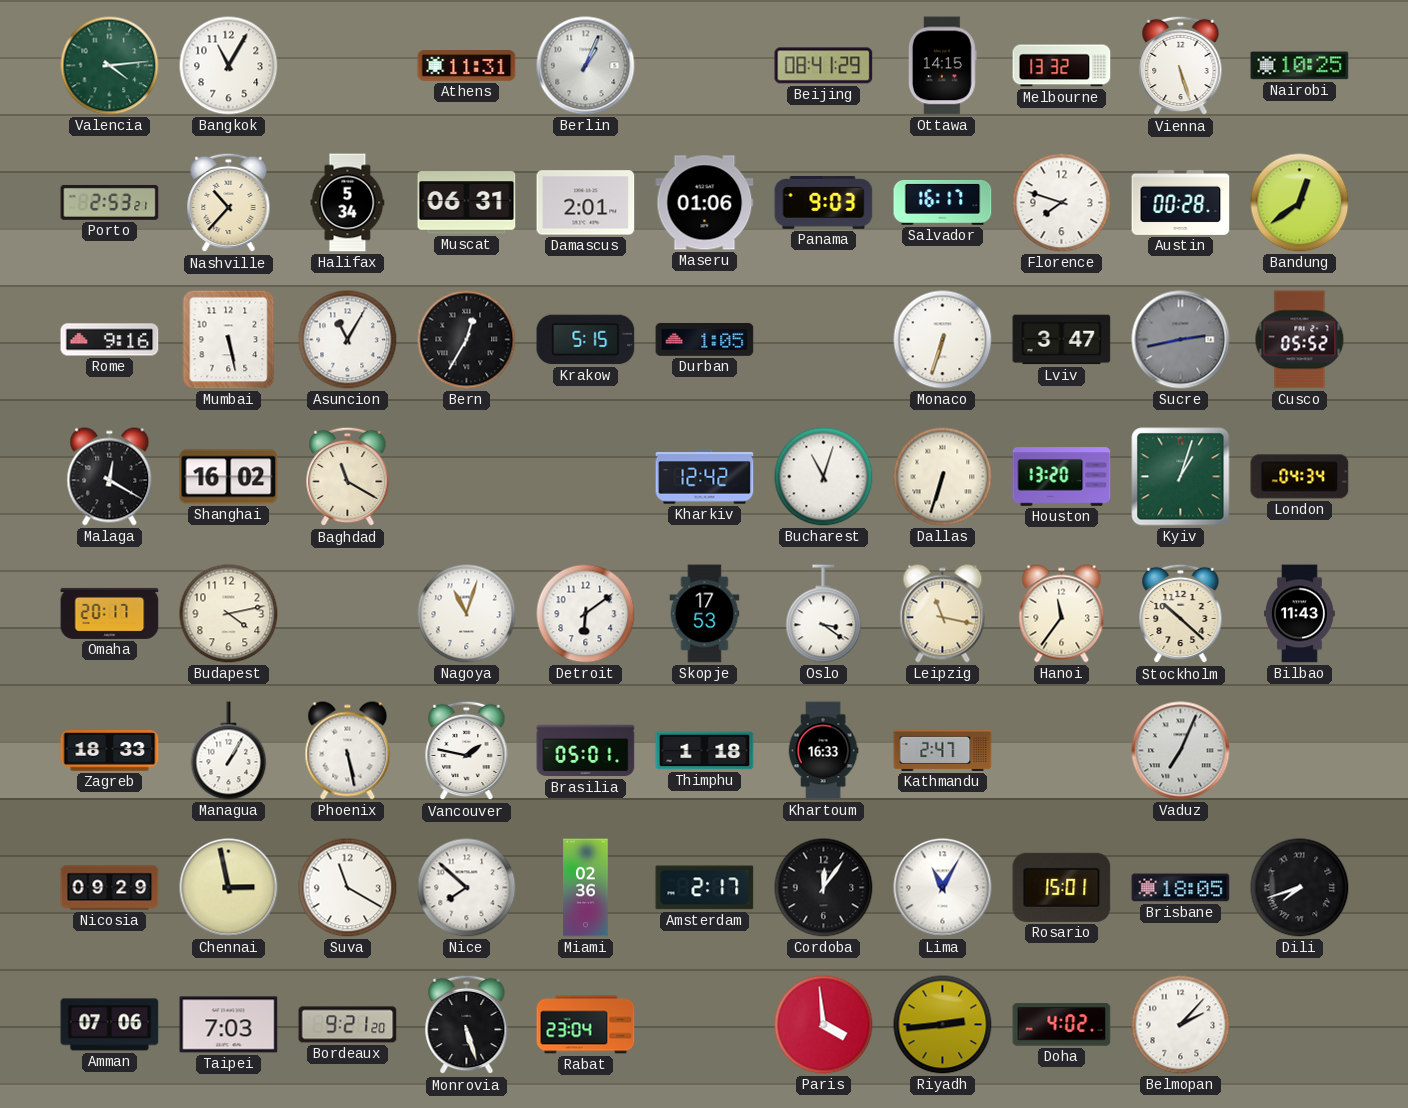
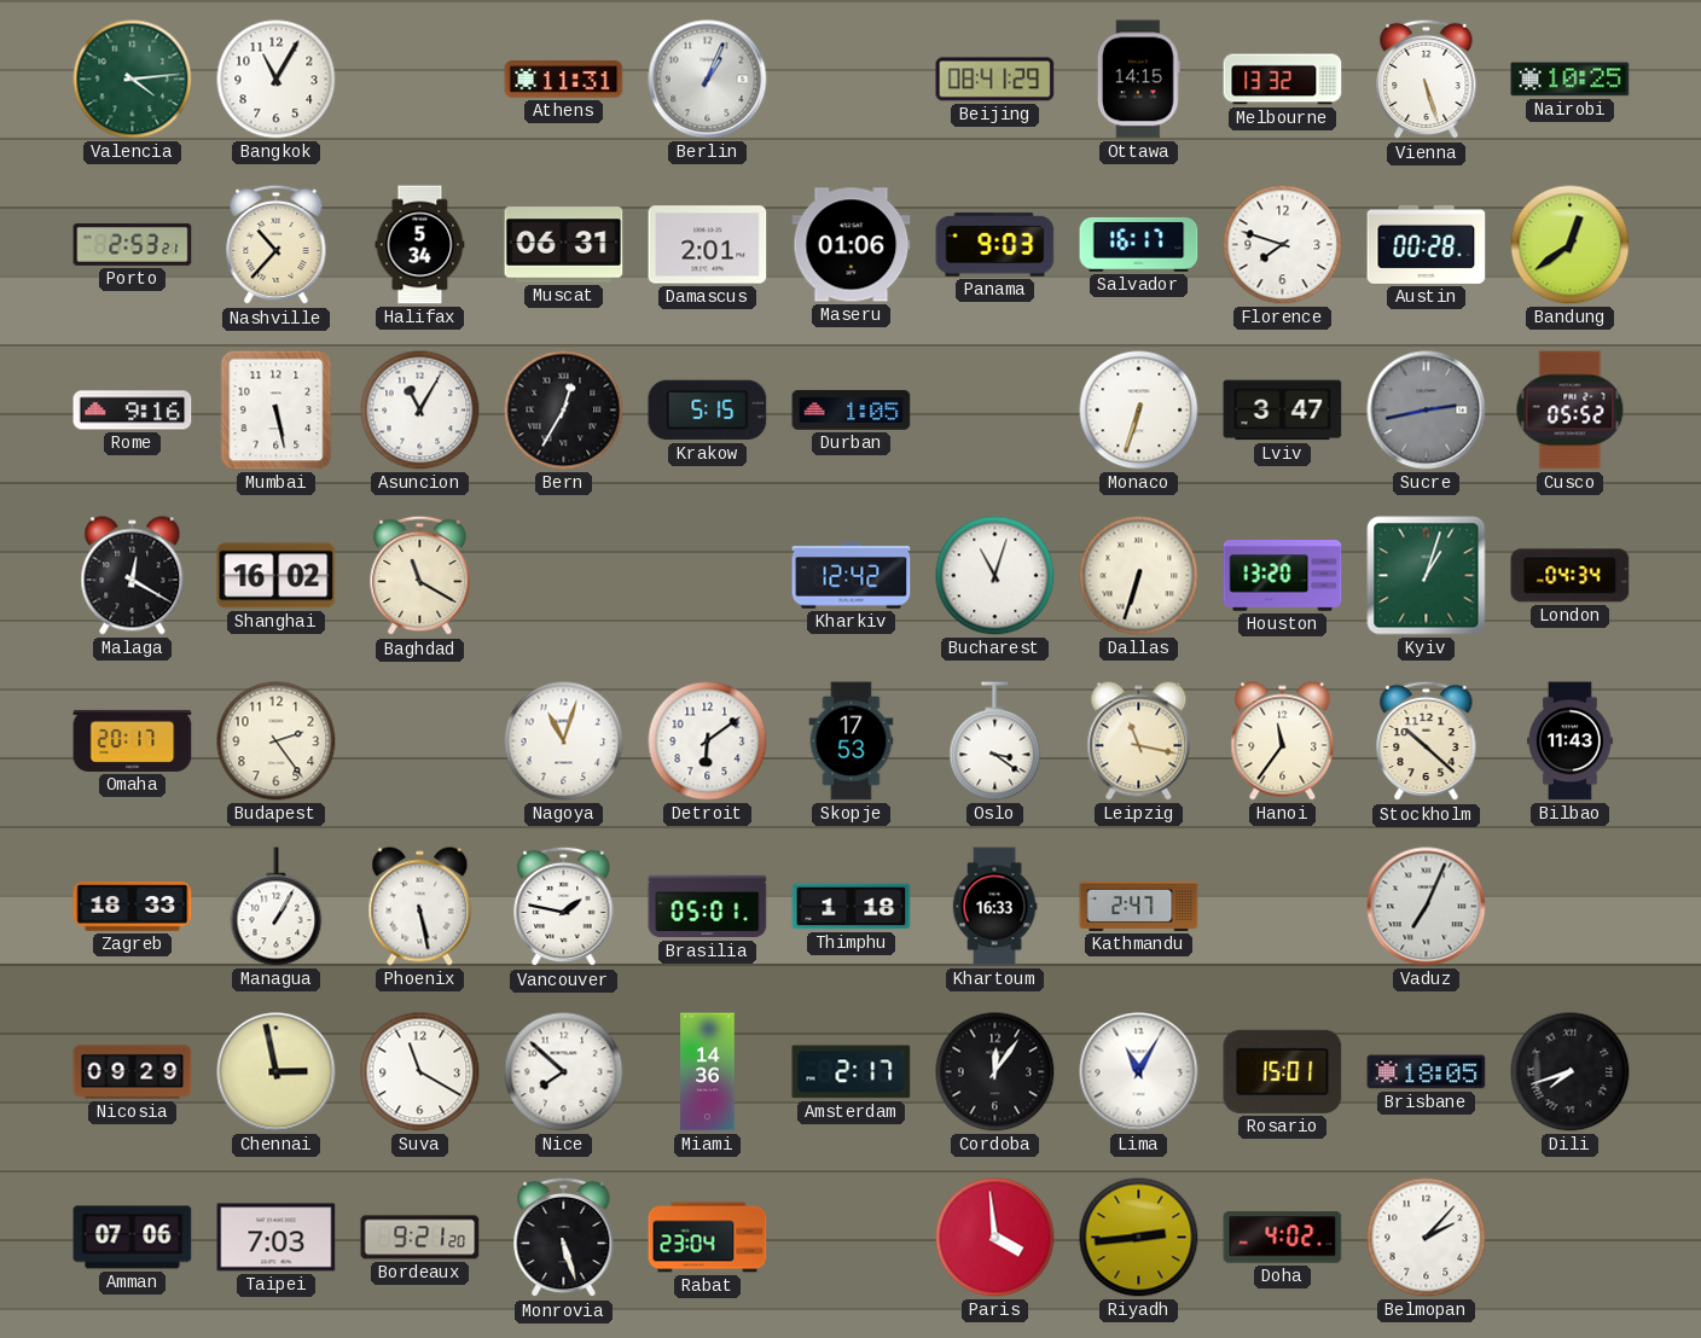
Budapest: 4:13 -> 2:24
Miami: 02:36 -> 14:36
